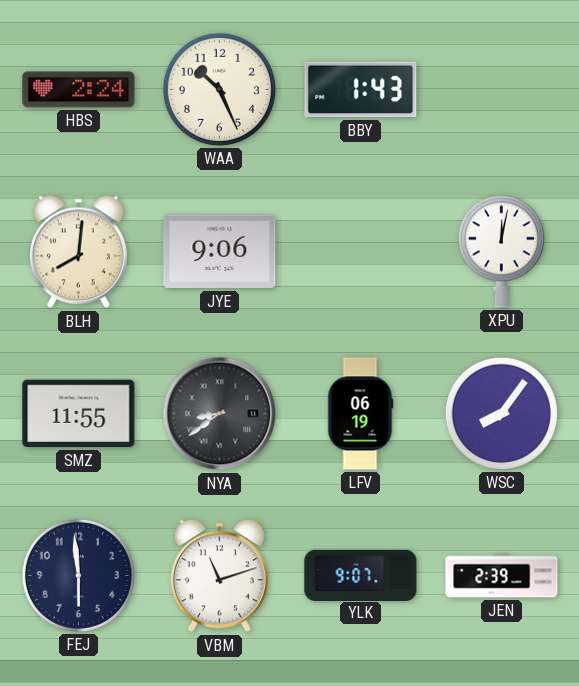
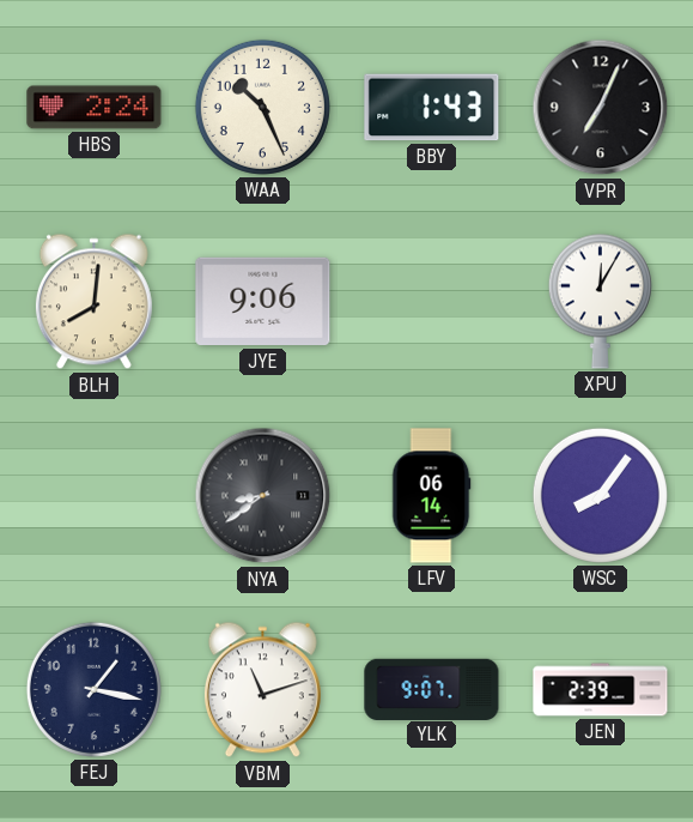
VPR: none -> 7:04
XPU: 12:02 -> 12:05
SMZ: 11:55 -> none
LFV: 06:19 -> 06:14
FEJ: 5:59 -> 1:17
